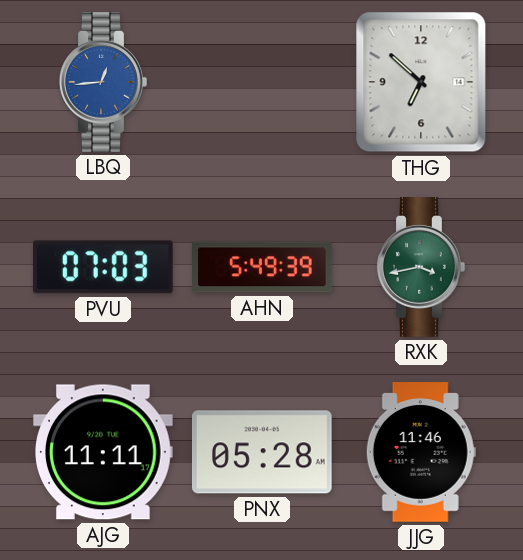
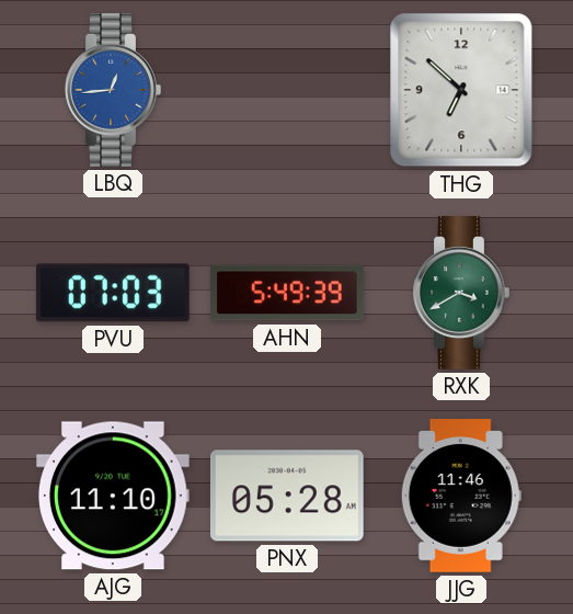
RXK: 3:43 -> 3:40
AJG: 11:11 -> 11:10
